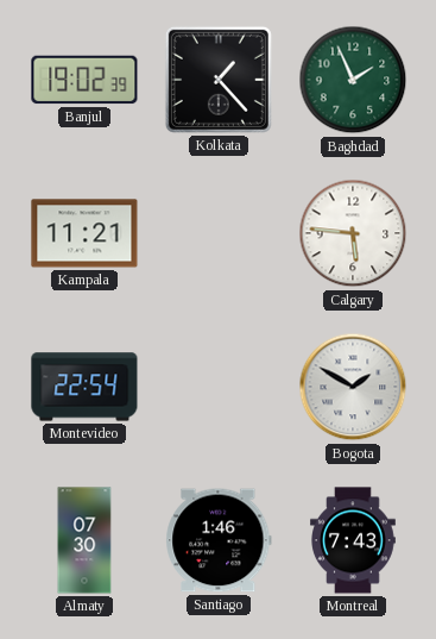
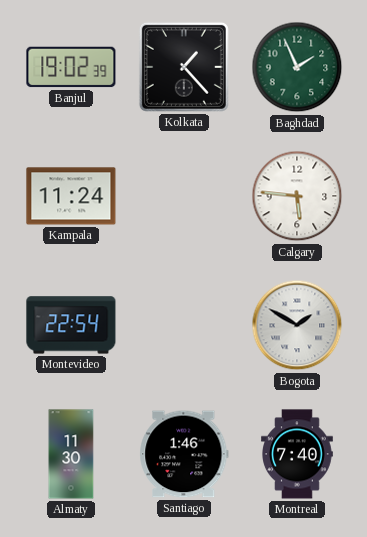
Kampala: 11:21 -> 11:24
Almaty: 07:30 -> 11:30
Montreal: 7:43 -> 7:40
